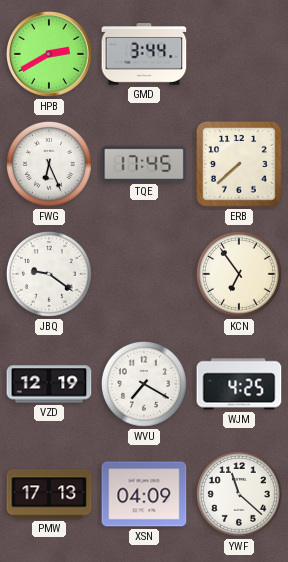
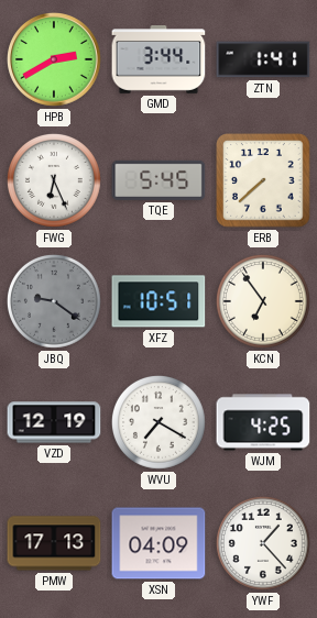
ZTN: none -> 1:41
TQE: 17:45 -> 5:45
JBQ dial: white -> grey
XFZ: none -> 10:51
YWF: 11:22 -> 1:23
